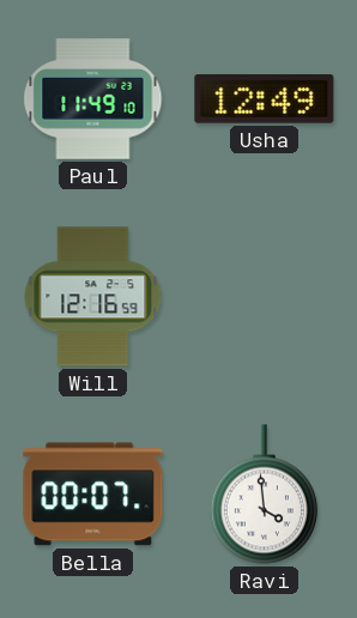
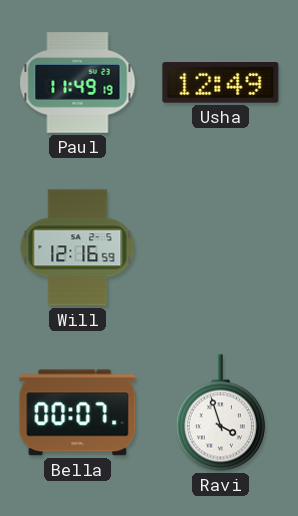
Paul: 11:49:10 -> 11:49:19
Ravi: 3:59 -> 3:57
